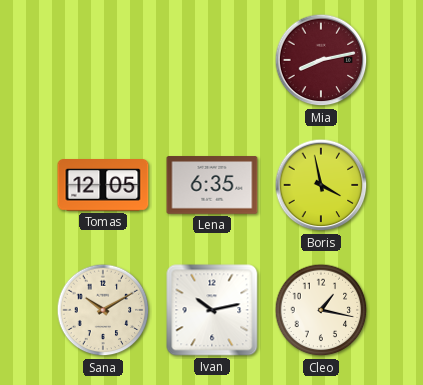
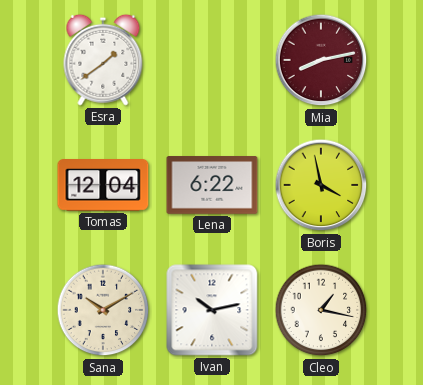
Esra: none -> 1:39
Tomas: 12:05 -> 12:04
Lena: 6:35 -> 6:22
